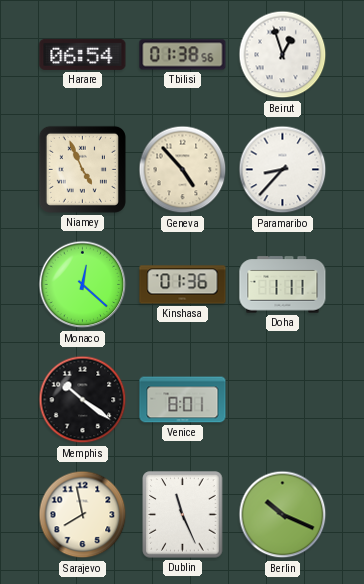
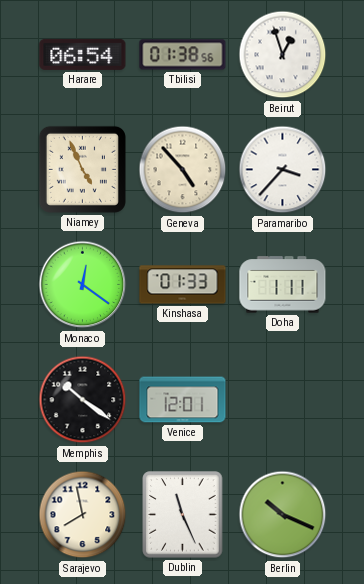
Paramaribo: 8:37 -> 3:37
Monaco: 12:22 -> 12:21
Kinshasa: 01:36 -> 01:33
Venice: 8:01 -> 12:01
